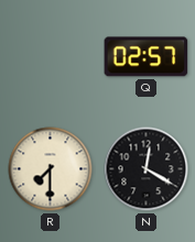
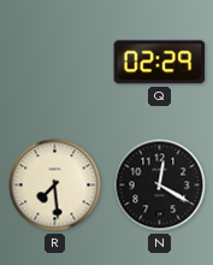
Q: 02:57 -> 02:29
R: 7:30 -> 7:29
